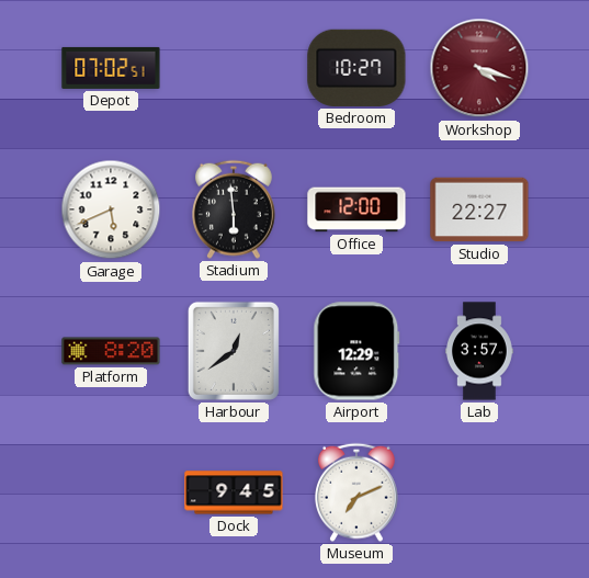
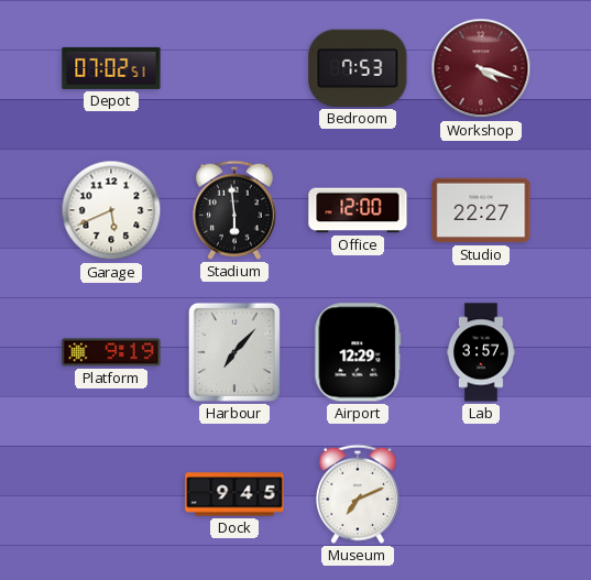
Bedroom: 10:27 -> 7:53
Platform: 8:20 -> 9:19
Harbour: 12:39 -> 7:07
